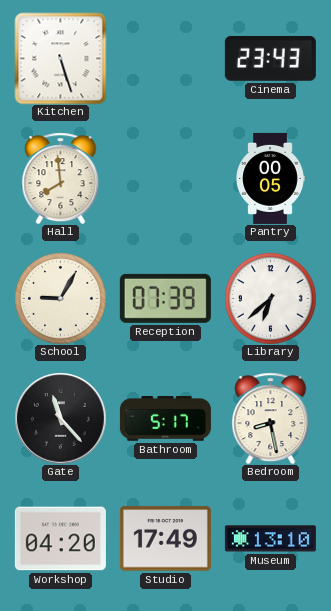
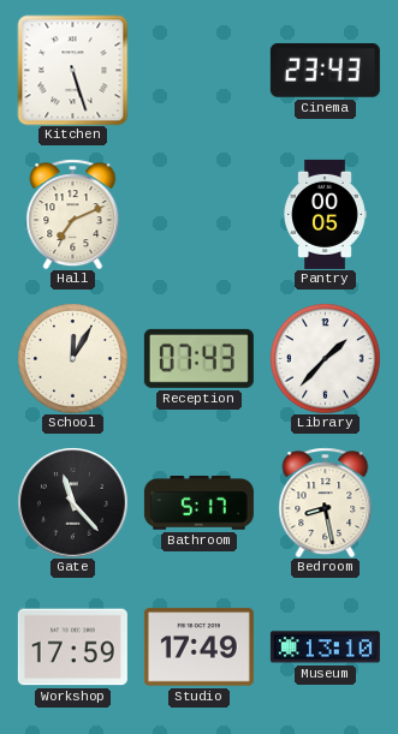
Hall: 7:59 -> 7:11
School: 9:05 -> 12:05
Reception: 07:39 -> 07:43
Library: 6:38 -> 1:37
Workshop: 04:20 -> 17:59
